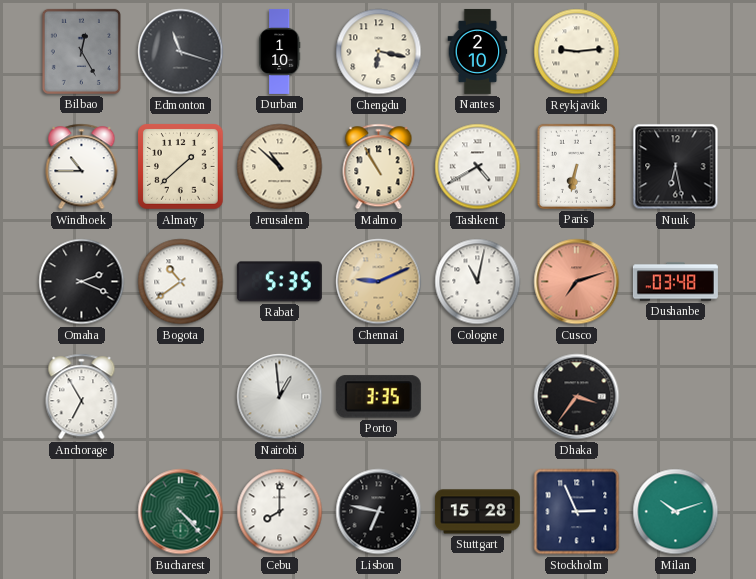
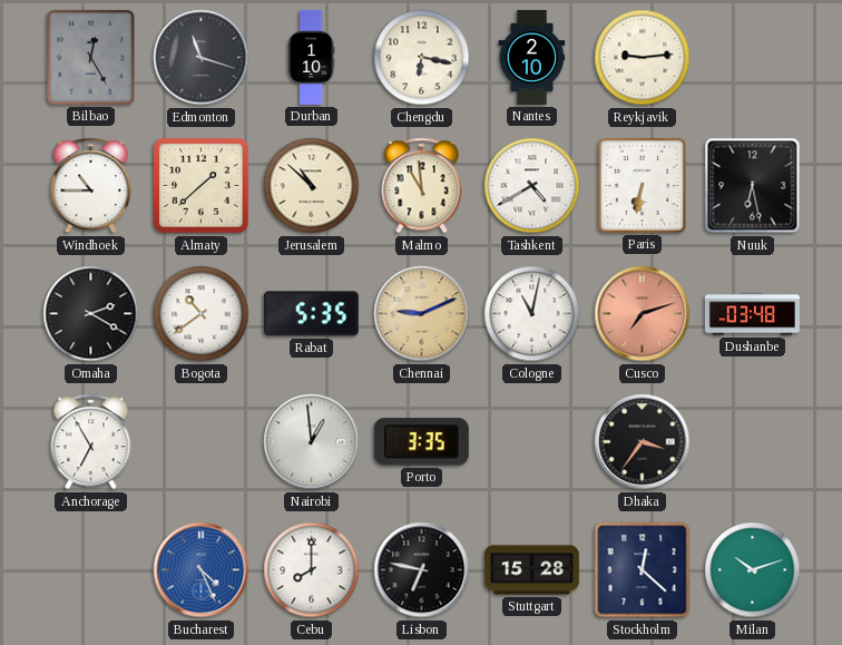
Malmo: 10:55 -> 10:59
Omaha: 2:19 -> 2:20
Bucharest: 4:23 -> 4:26
Bucharest dial: green -> blue
Stockholm: 2:56 -> 12:22
